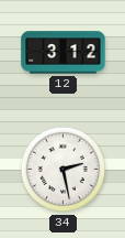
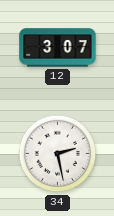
12: 3:12 -> 3:07
